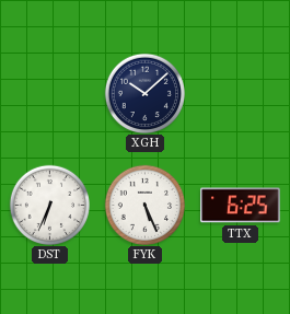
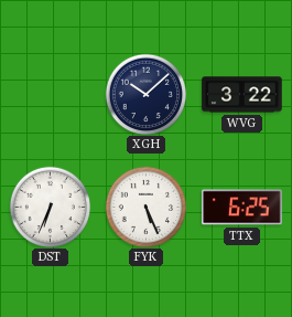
WVG: none -> 3:22
